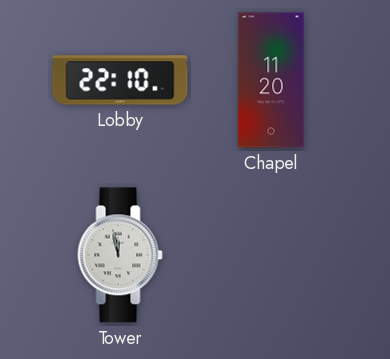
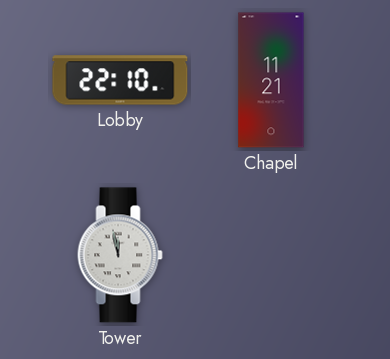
Chapel: 11:20 -> 11:21
